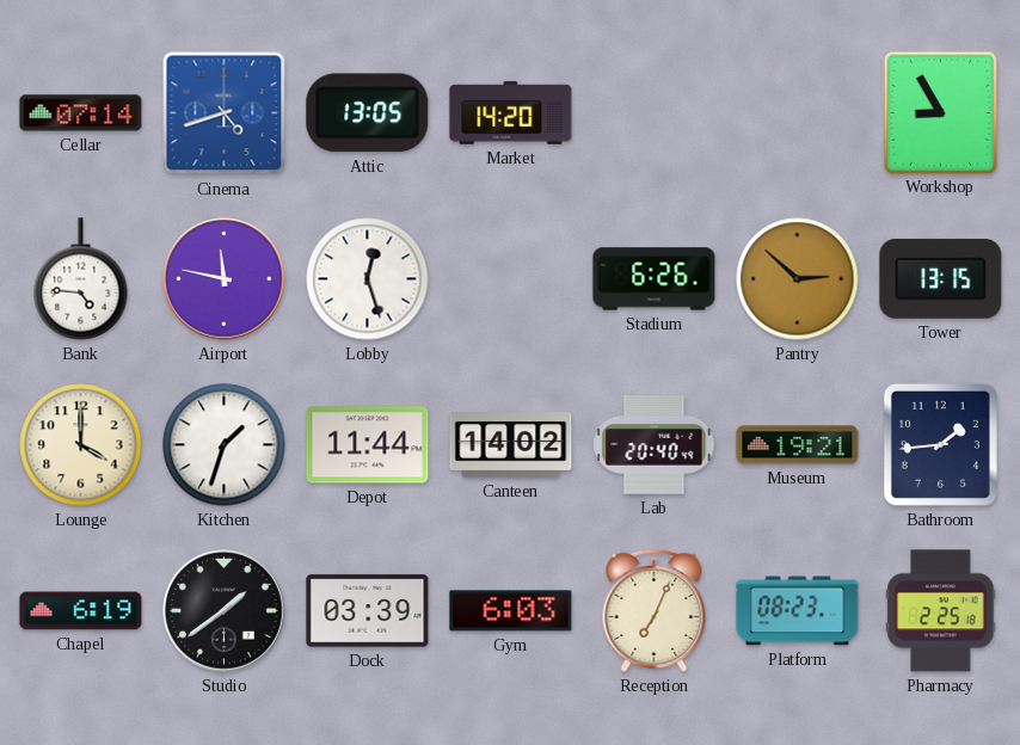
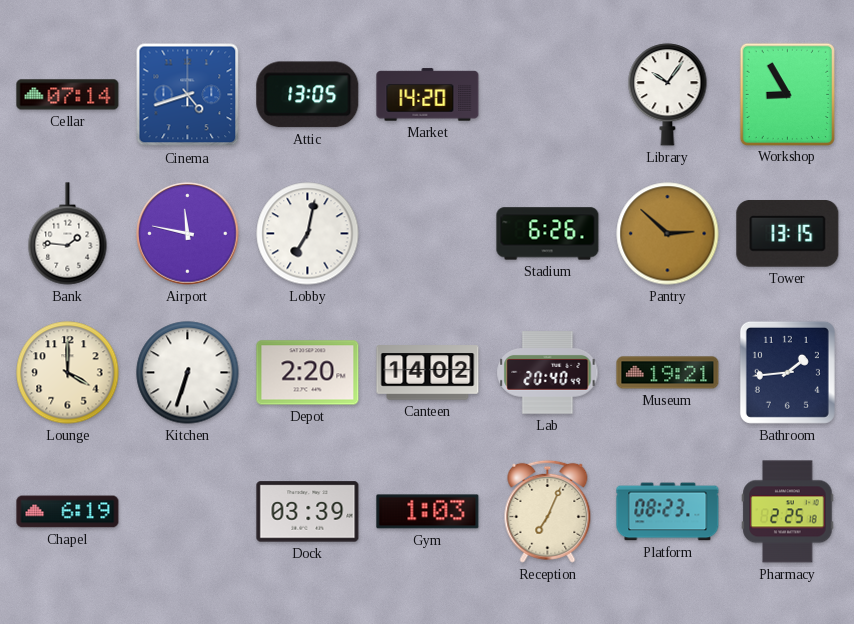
Library: none -> 10:06
Bank: 4:46 -> 1:46
Lobby: 12:27 -> 7:02
Kitchen: 1:33 -> 6:33
Depot: 11:44 -> 2:20
Studio: 1:39 -> none
Gym: 6:03 -> 1:03
